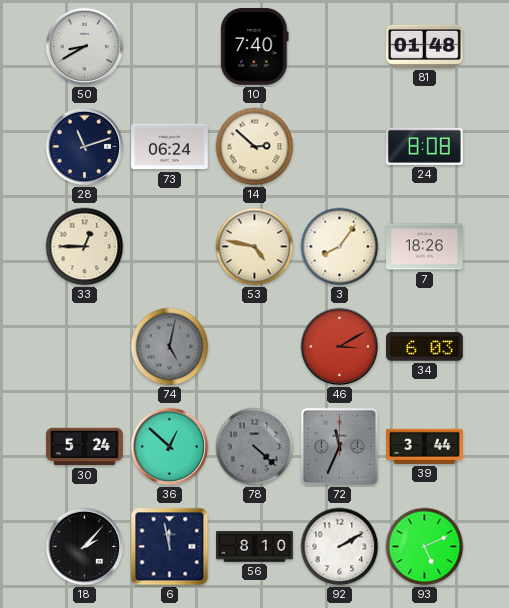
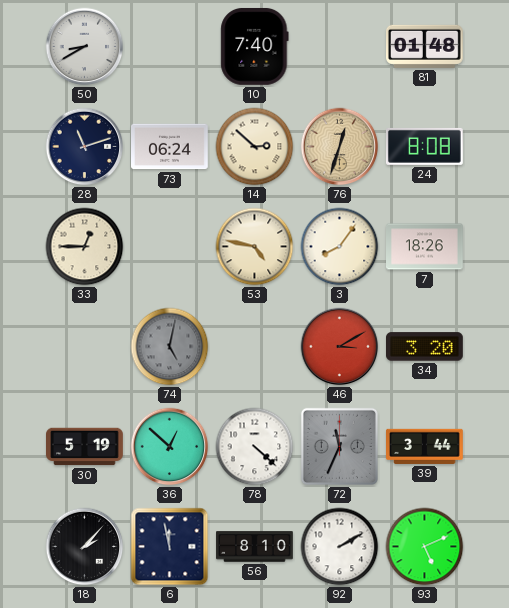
76: none -> 12:33
34: 6:03 -> 3:20
30: 5:24 -> 5:19
78 dial: grey -> white
